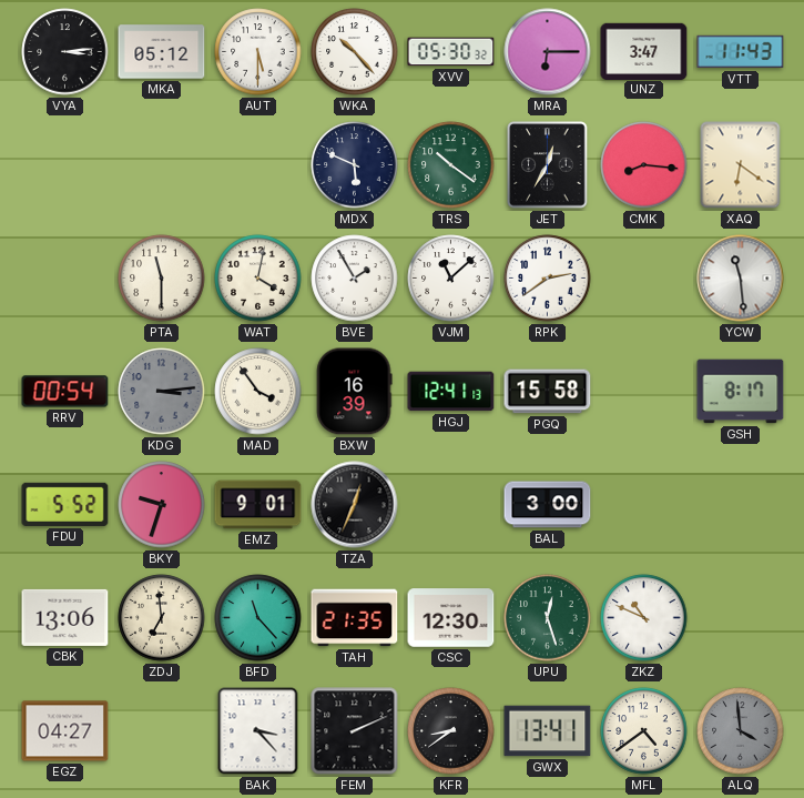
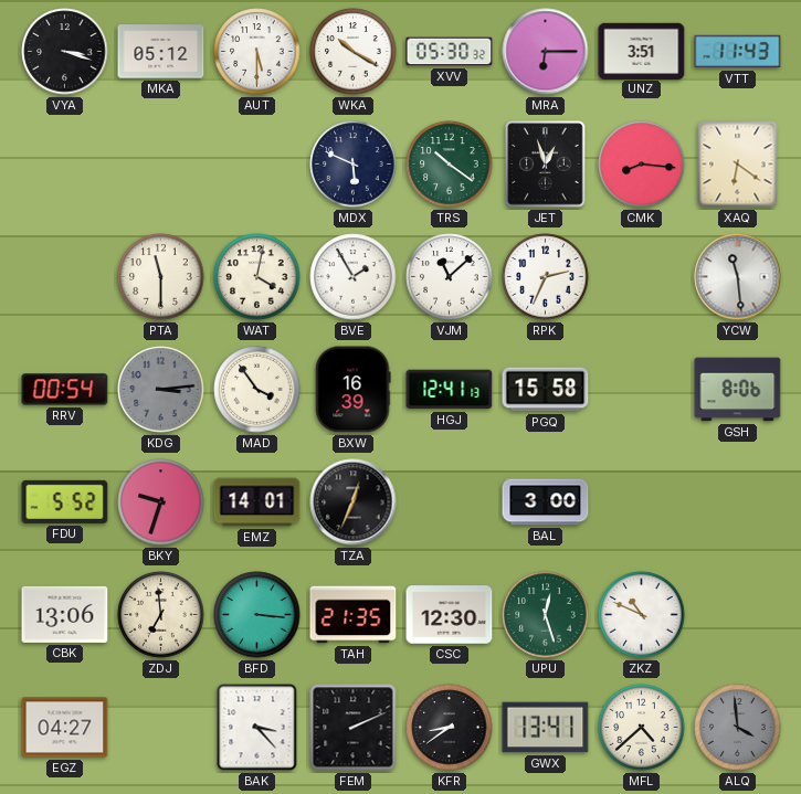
VYA: 3:14 -> 3:18
WKA: 10:23 -> 10:20
UNZ: 3:47 -> 3:51
JET: 12:35 -> 12:57
RPK: 2:39 -> 2:34
GSH: 8:17 -> 8:06
EMZ: 9:01 -> 14:01
BFD: 11:23 -> 3:16
MFL: 4:39 -> 4:38
